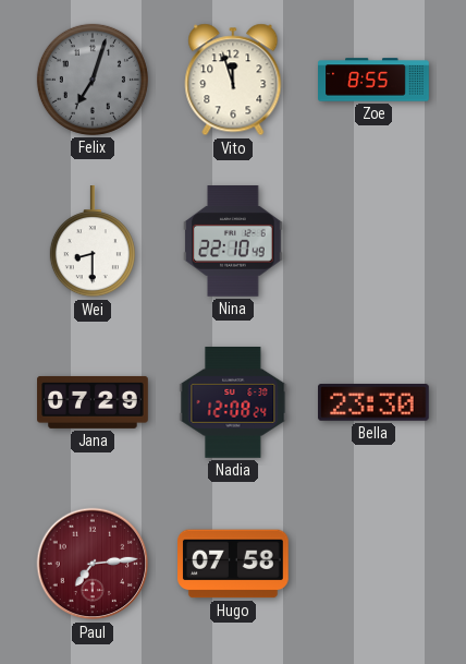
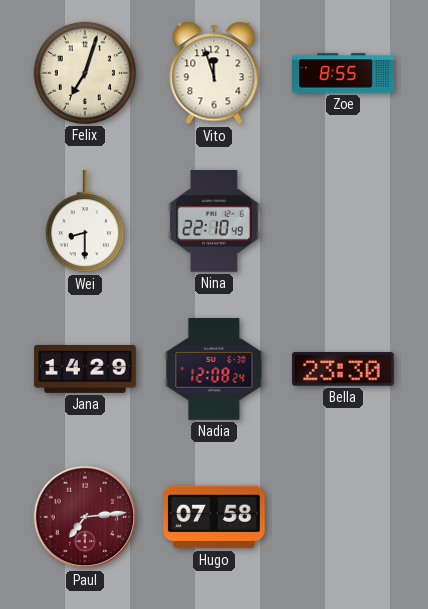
Felix dial: grey -> cream
Jana: 07:29 -> 14:29
